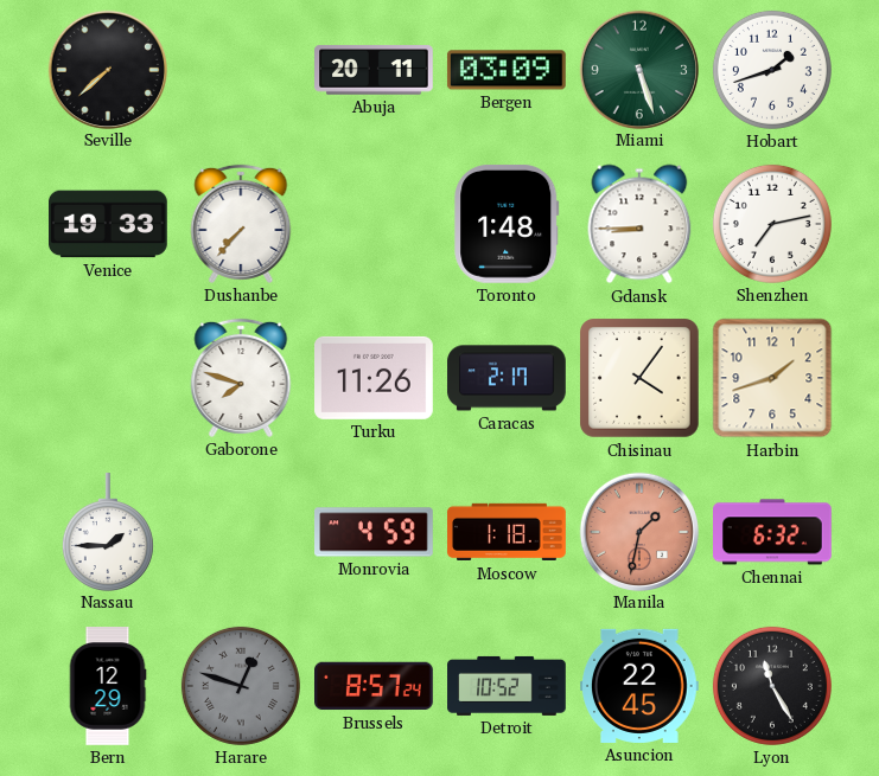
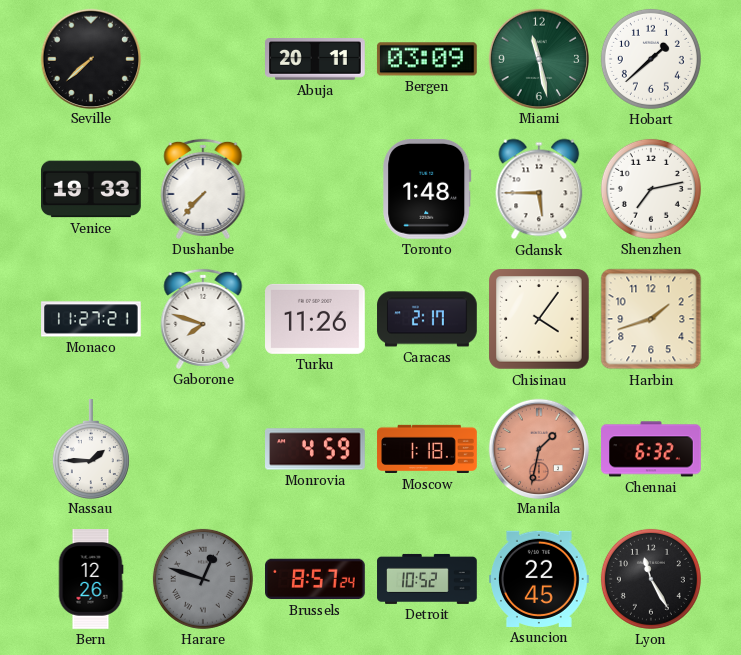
Miami: 5:27 -> 11:28
Hobart: 1:42 -> 1:38
Gdansk: 8:45 -> 5:45
Monaco: none -> 11:27
Bern: 12:29 -> 12:26
